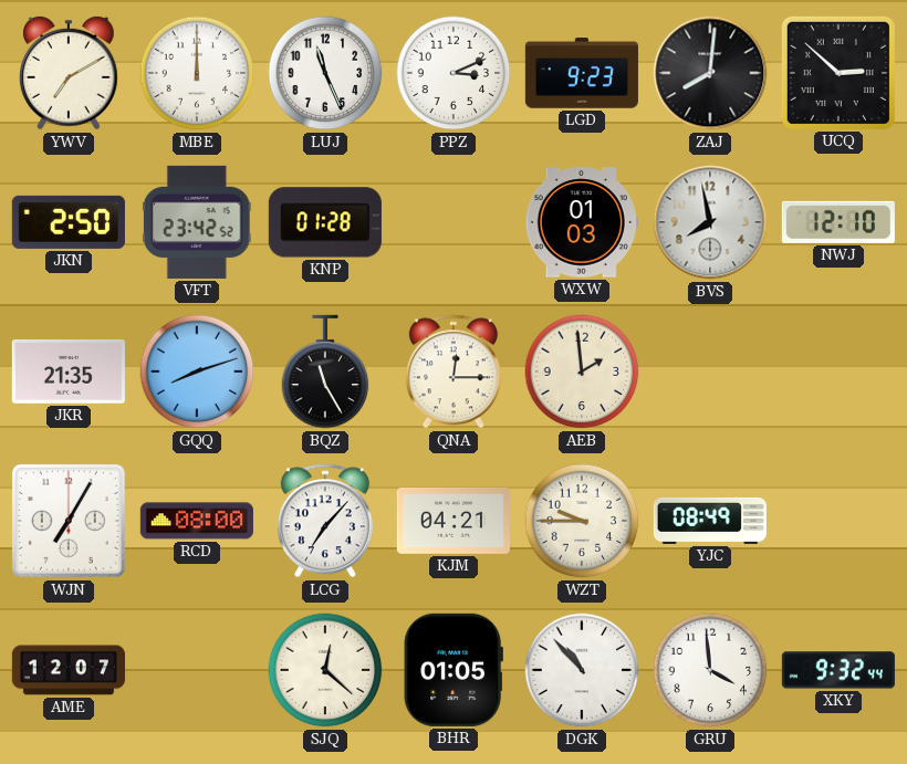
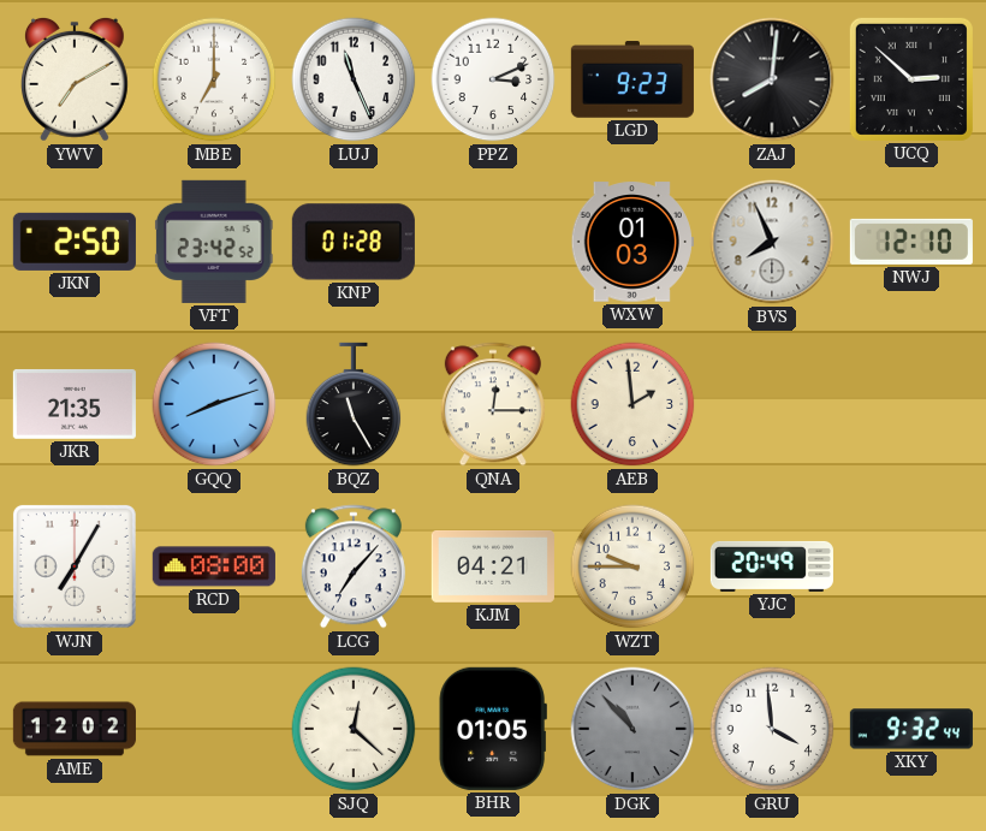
MBE: 12:00 -> 7:00
BVS: 7:58 -> 7:56
YJC: 08:49 -> 20:49
AME: 12:07 -> 12:02
DGK dial: white -> grey
